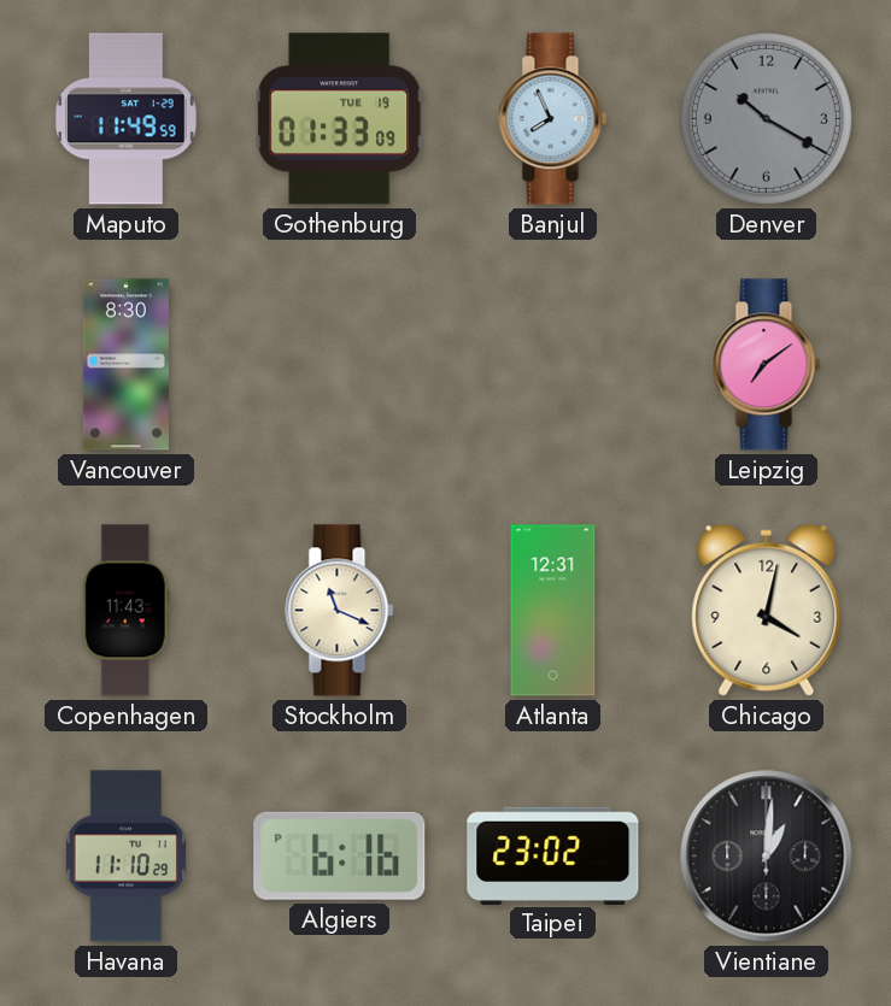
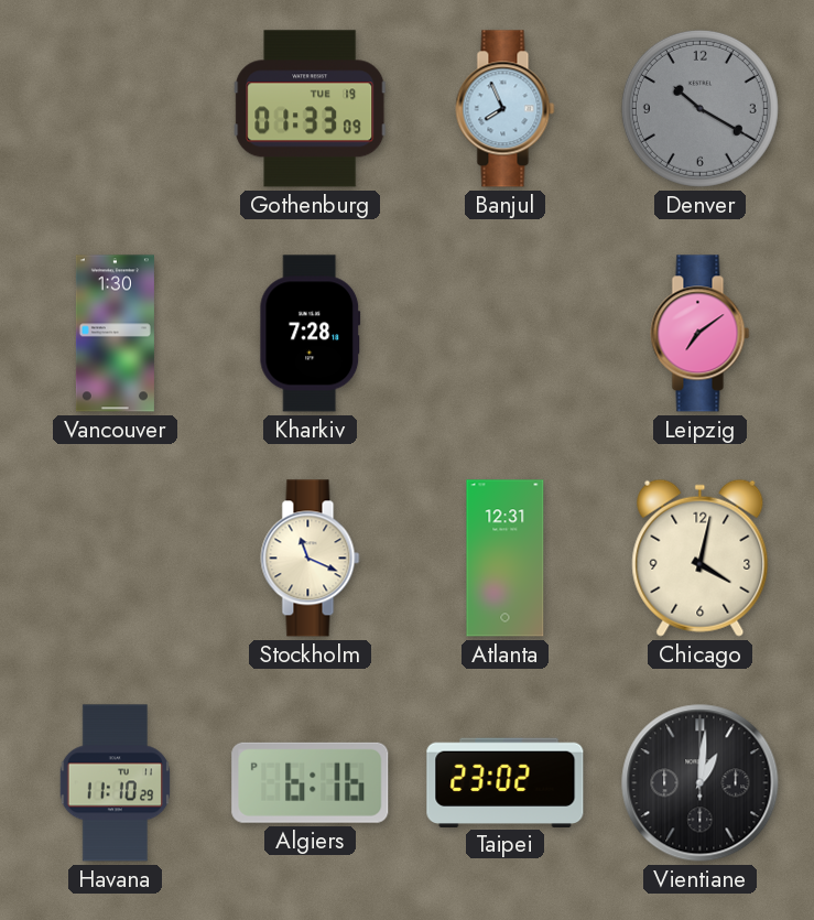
Maputo: 11:49 -> none
Vancouver: 8:30 -> 1:30
Kharkiv: none -> 7:28
Copenhagen: 11:43 -> none
